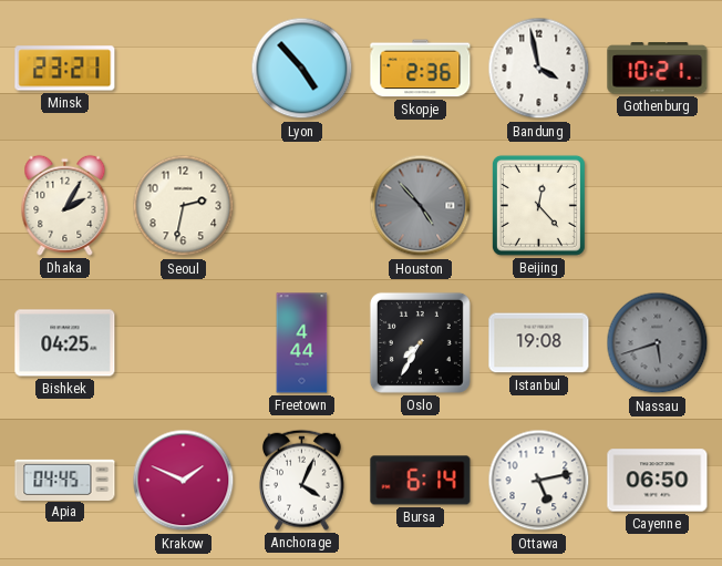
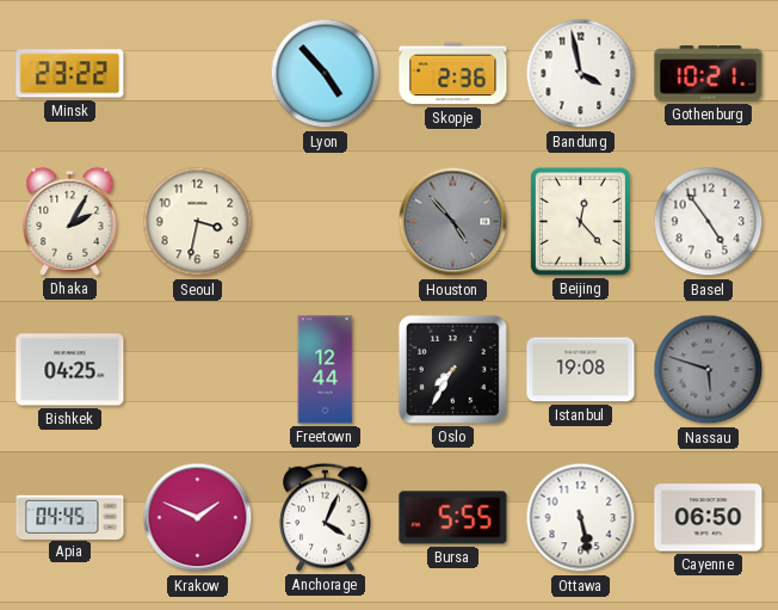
Minsk: 23:21 -> 23:22
Seoul: 2:32 -> 3:32
Basel: none -> 4:54
Freetown: 4:44 -> 12:44
Nassau: 5:42 -> 5:48
Bursa: 6:14 -> 5:55
Ottawa: 5:13 -> 5:28
